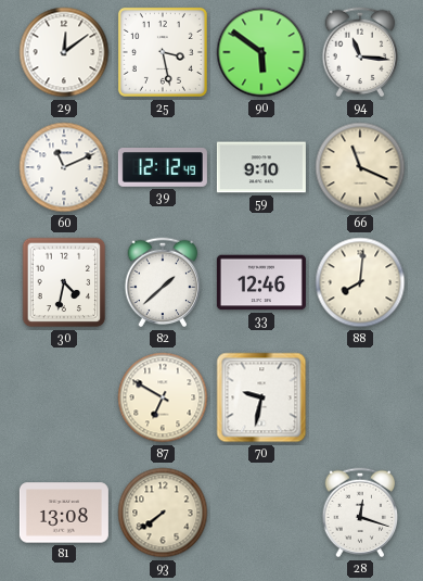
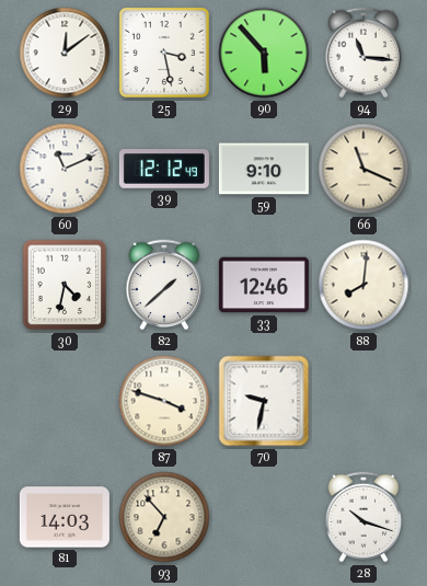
90: 5:51 -> 5:53
87: 6:50 -> 3:48
81: 13:08 -> 14:03
93: 7:39 -> 6:53
28: 12:18 -> 10:18
